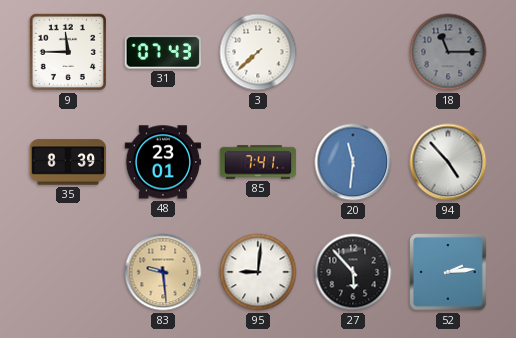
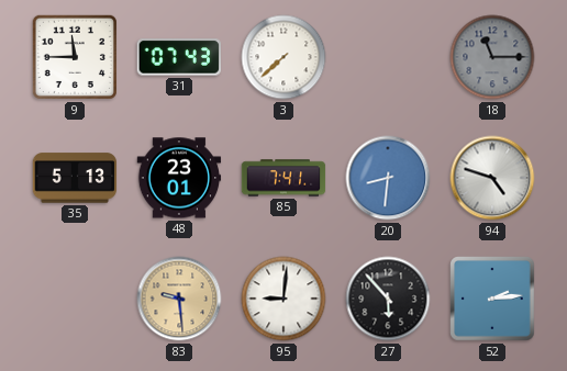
35: 8:39 -> 5:13
20: 11:31 -> 8:31
94: 4:53 -> 4:48
